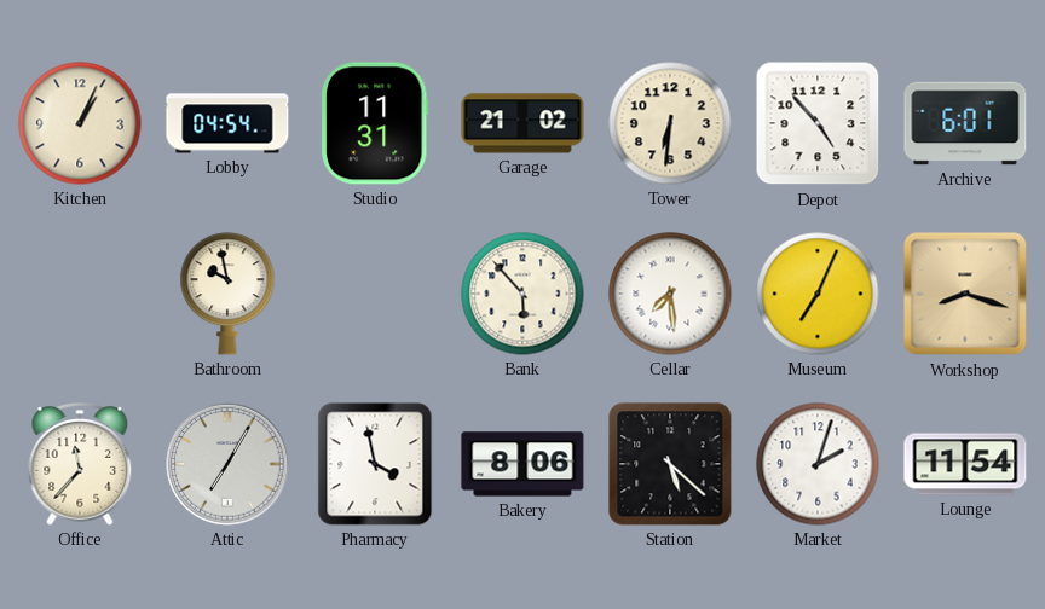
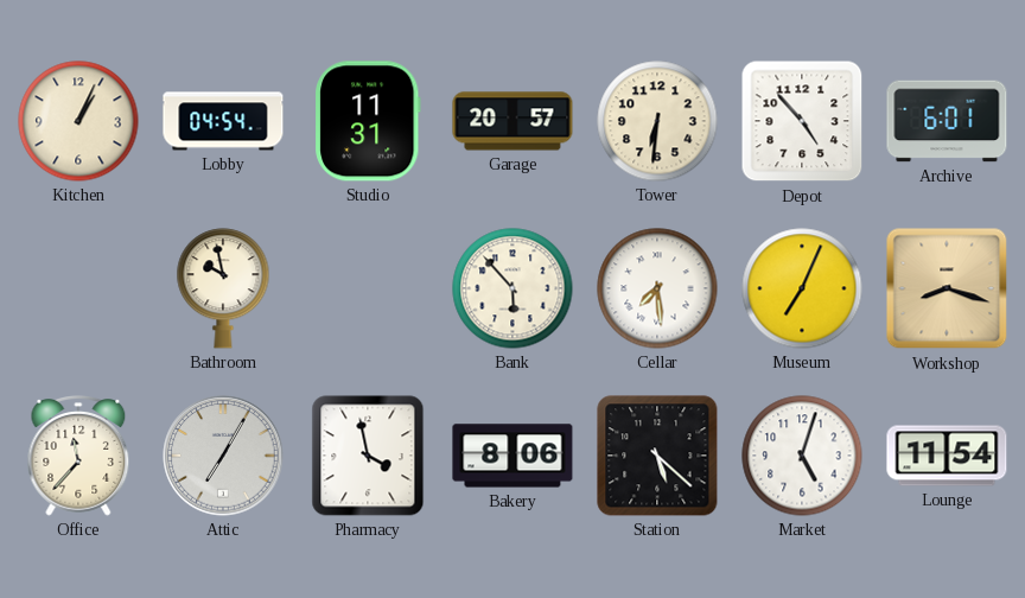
Garage: 21:02 -> 20:57
Market: 2:03 -> 5:03
